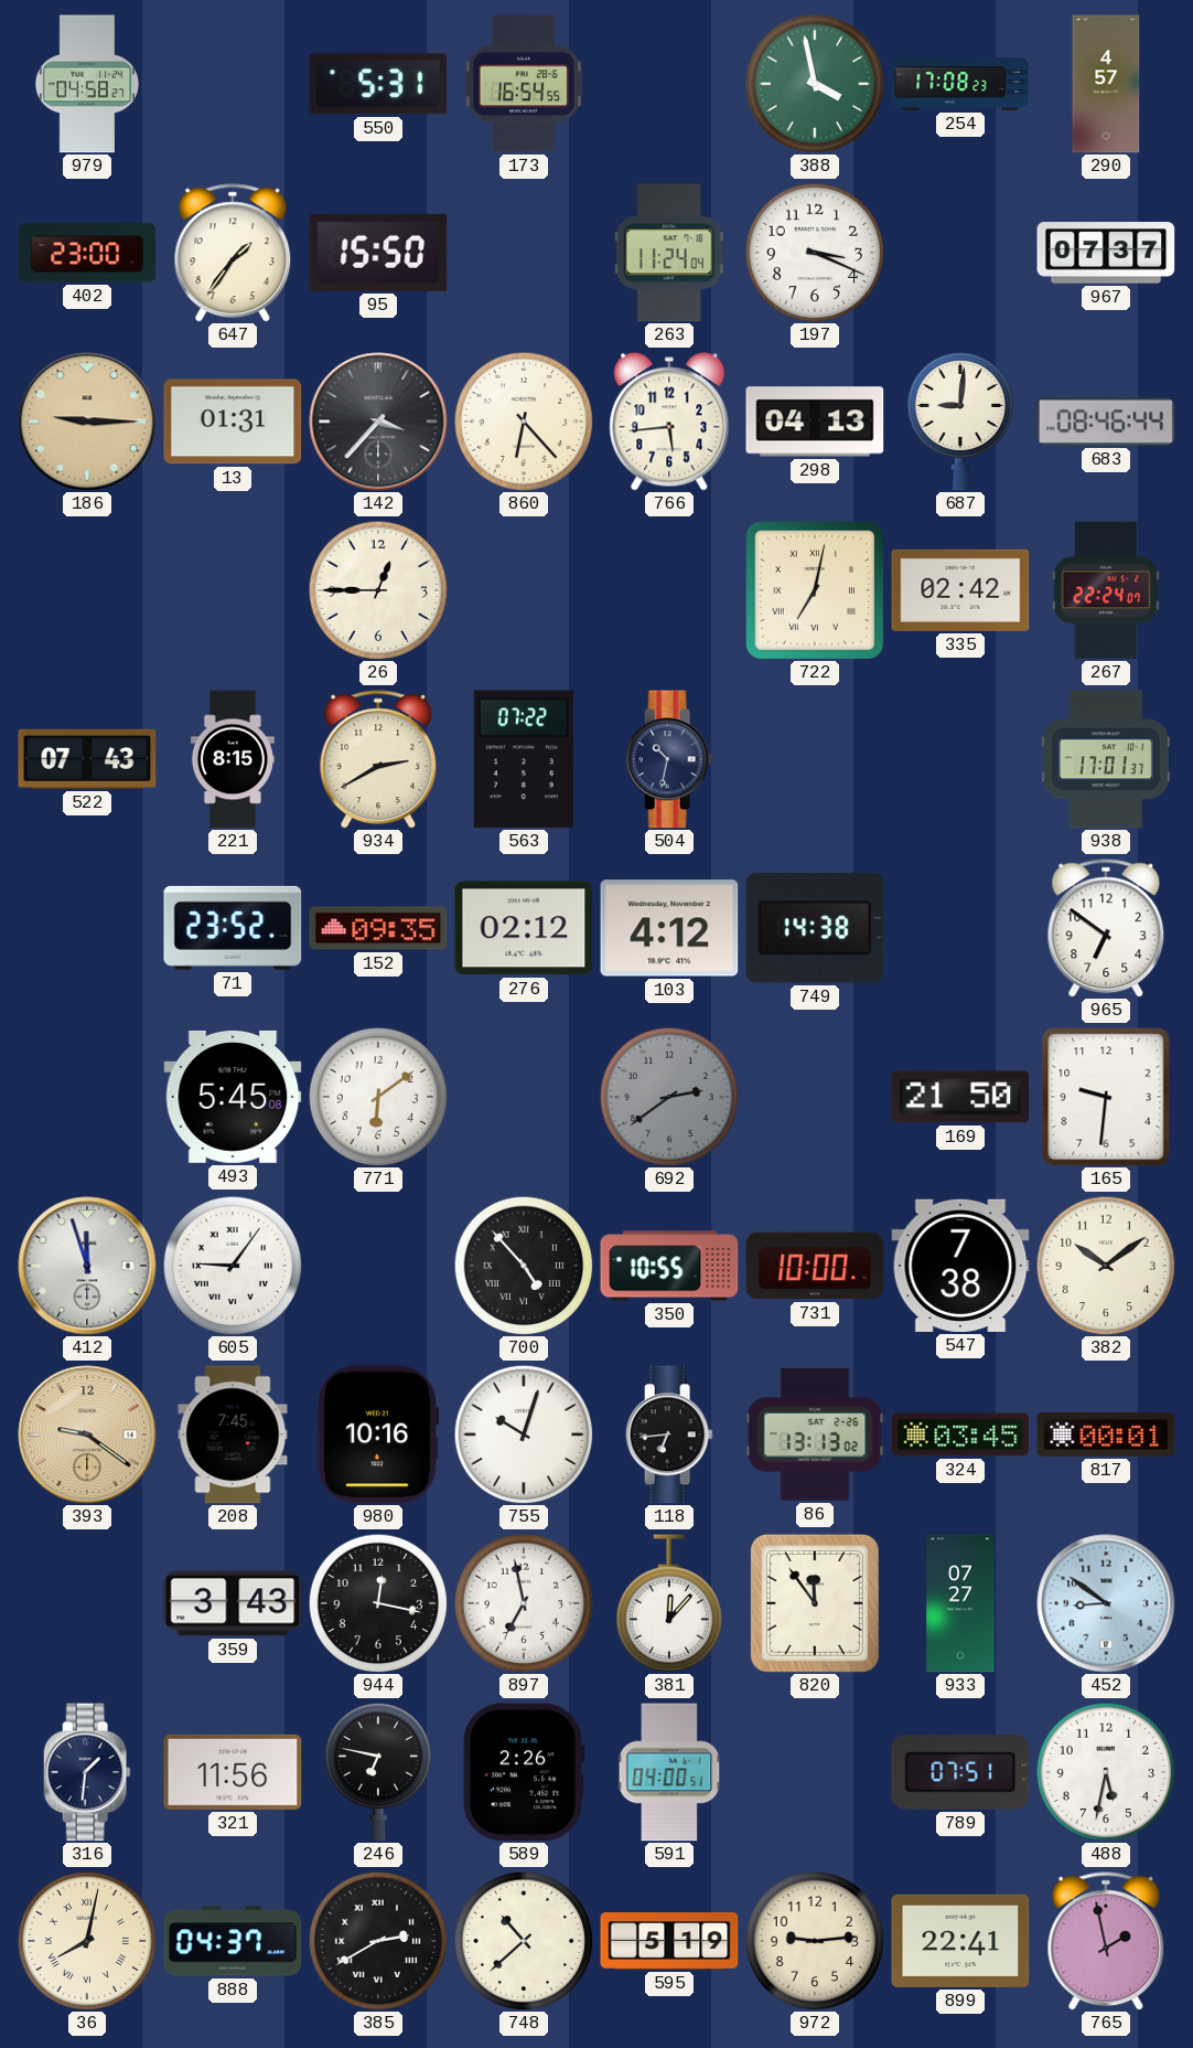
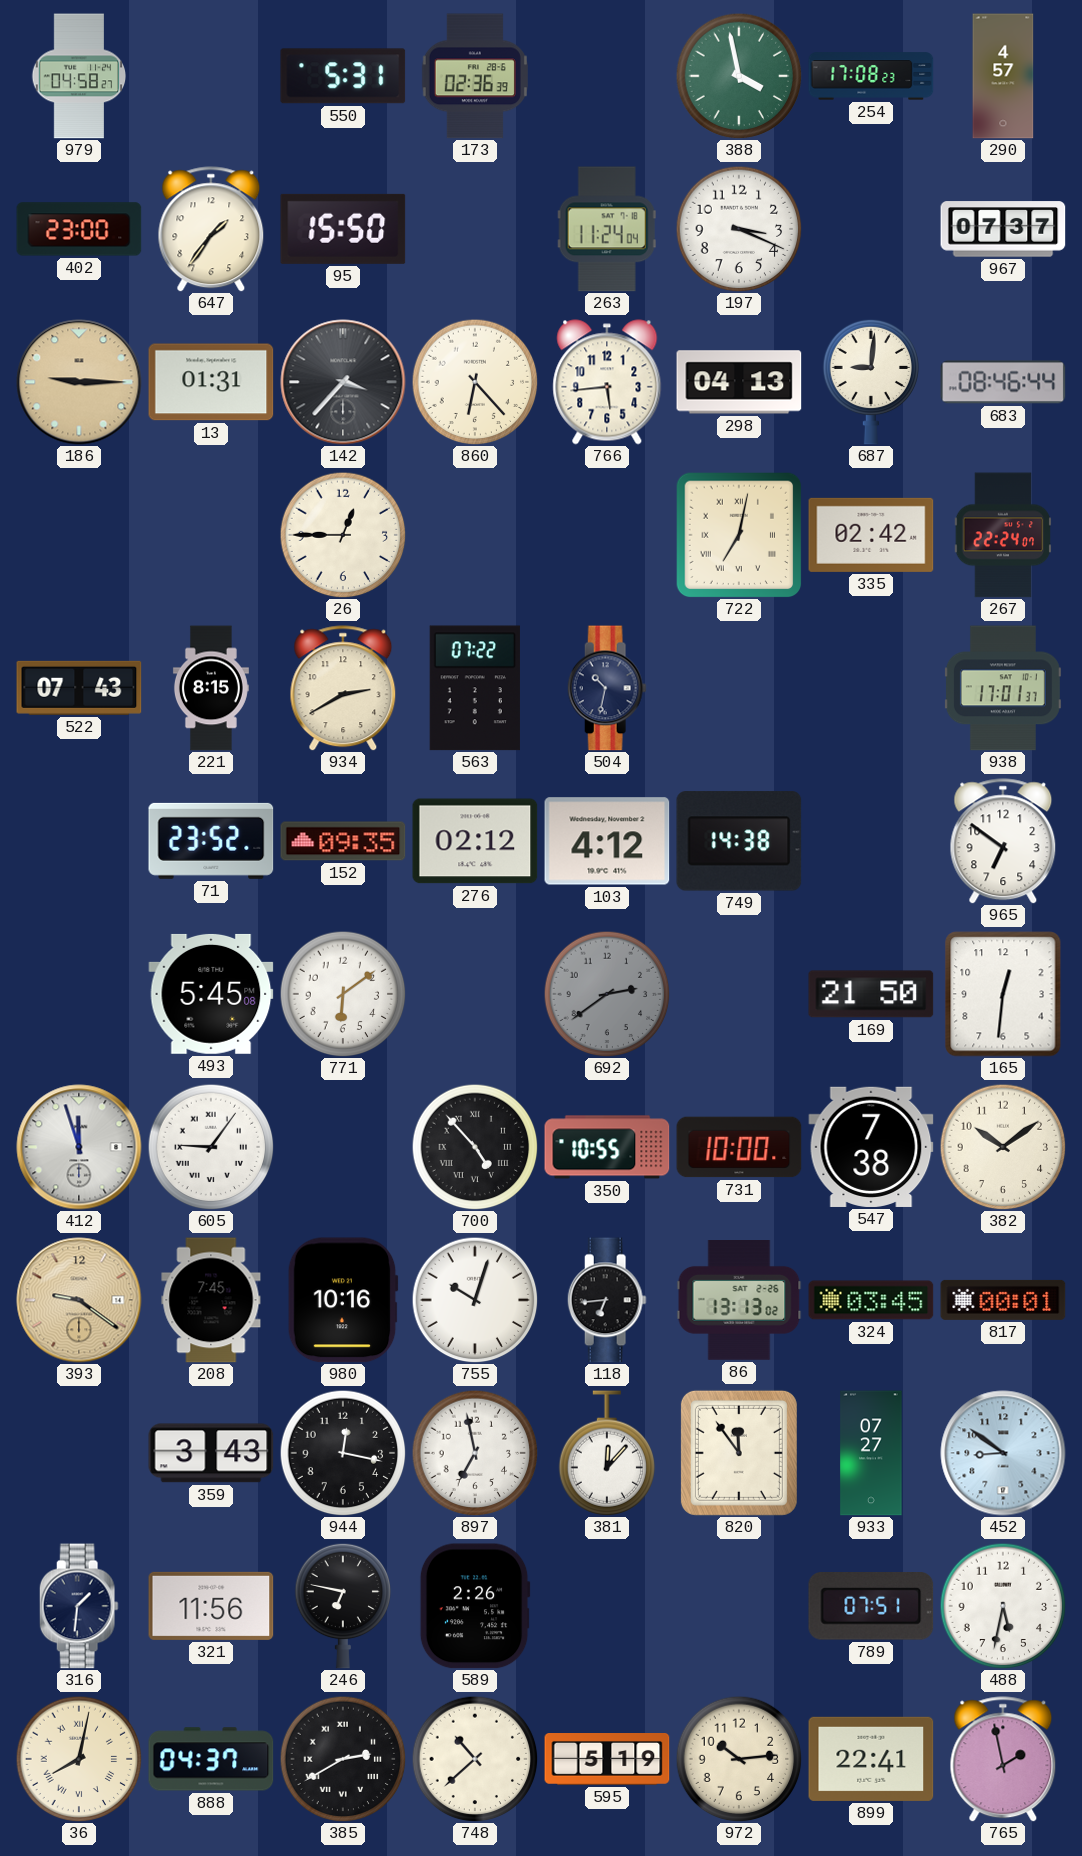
173: 16:54 -> 02:36
165: 9:31 -> 12:31
591: 04:00 -> none
972: 9:14 -> 10:14
